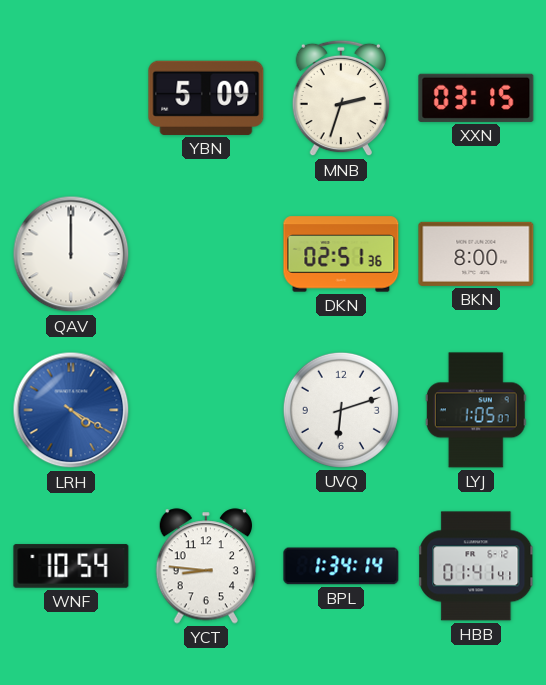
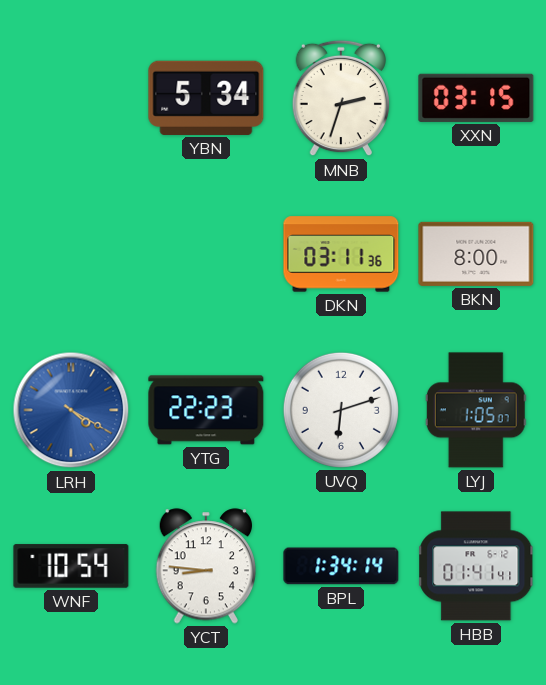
YBN: 5:09 -> 5:34
QAV: 12:00 -> none
DKN: 02:51 -> 03:11
YTG: none -> 22:23
